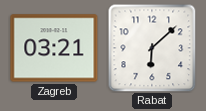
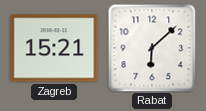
Zagreb: 03:21 -> 15:21
